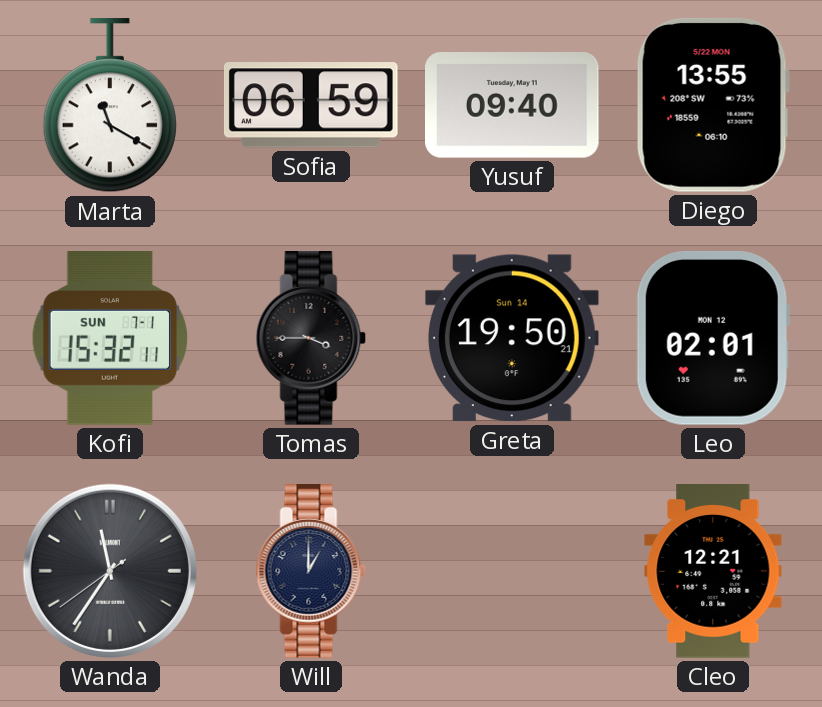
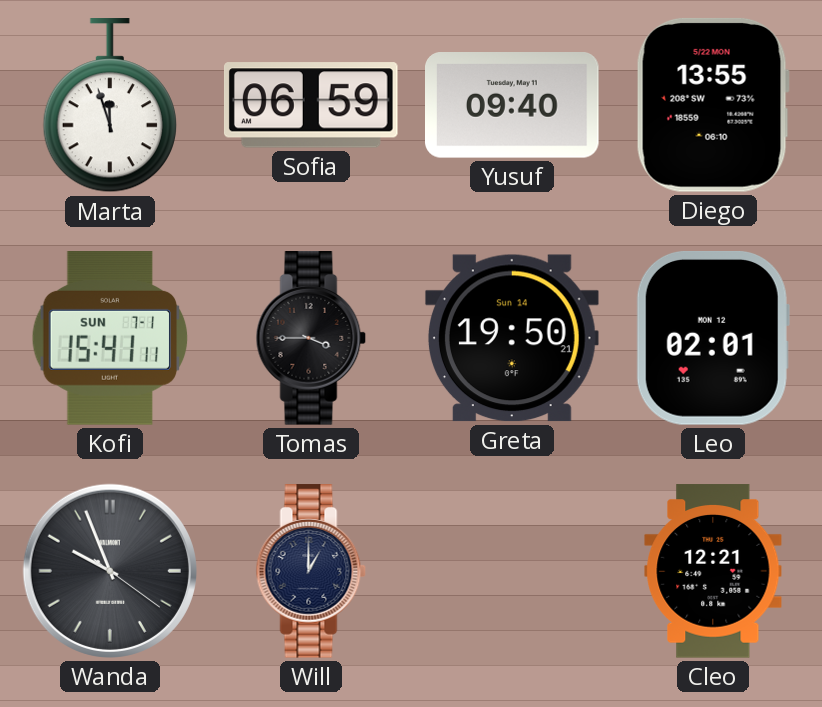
Marta: 11:20 -> 11:57
Kofi: 15:32 -> 15:41
Wanda: 11:35 -> 9:56
